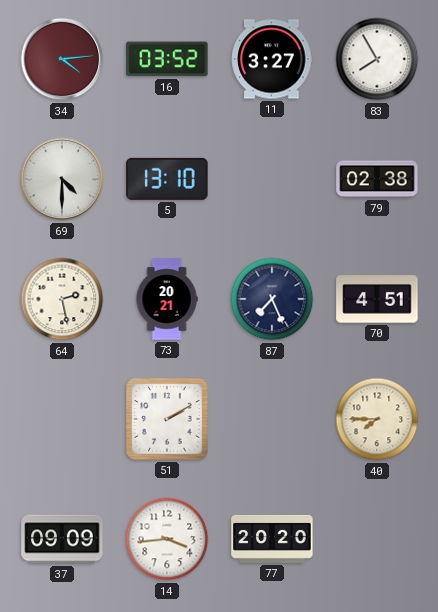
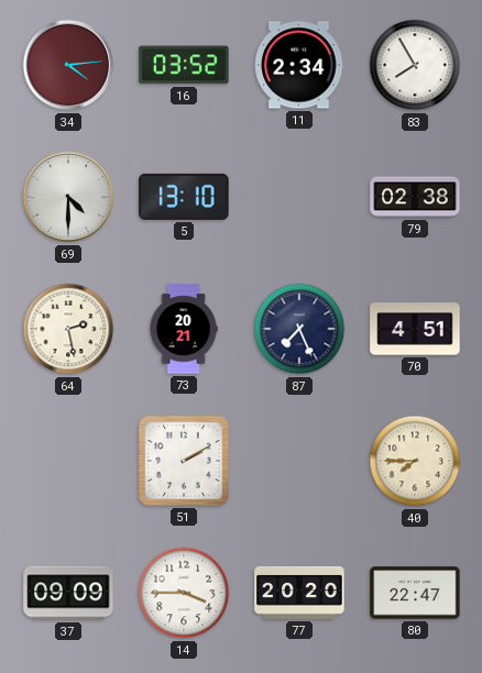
11: 3:27 -> 2:34
14: 3:44 -> 3:45
80: none -> 22:47
